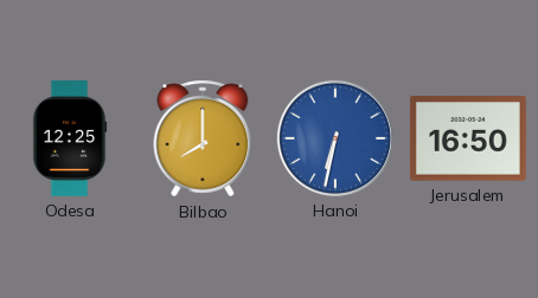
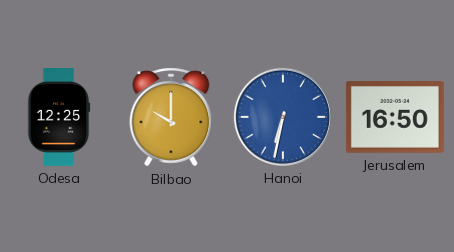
Bilbao: 8:00 -> 10:00
